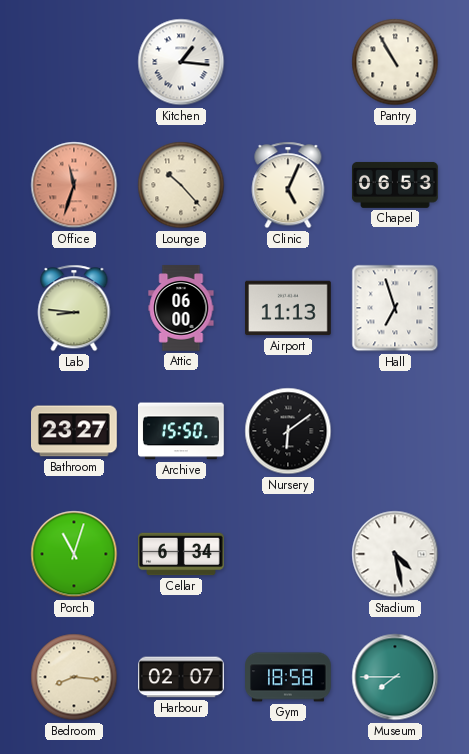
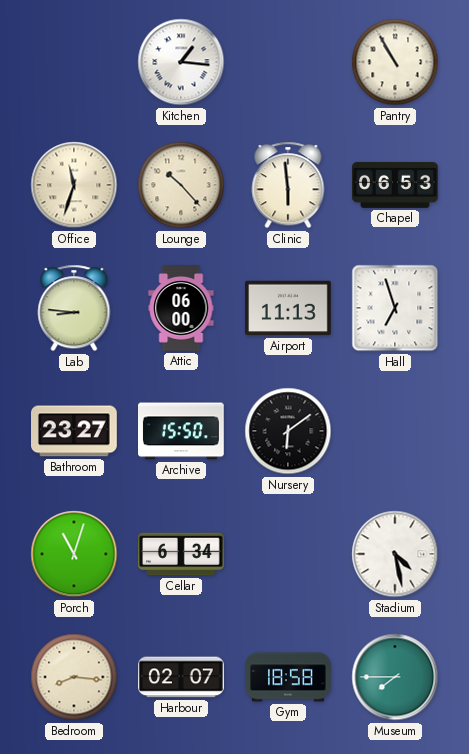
Office dial: salmon -> cream
Clinic: 5:04 -> 5:59
